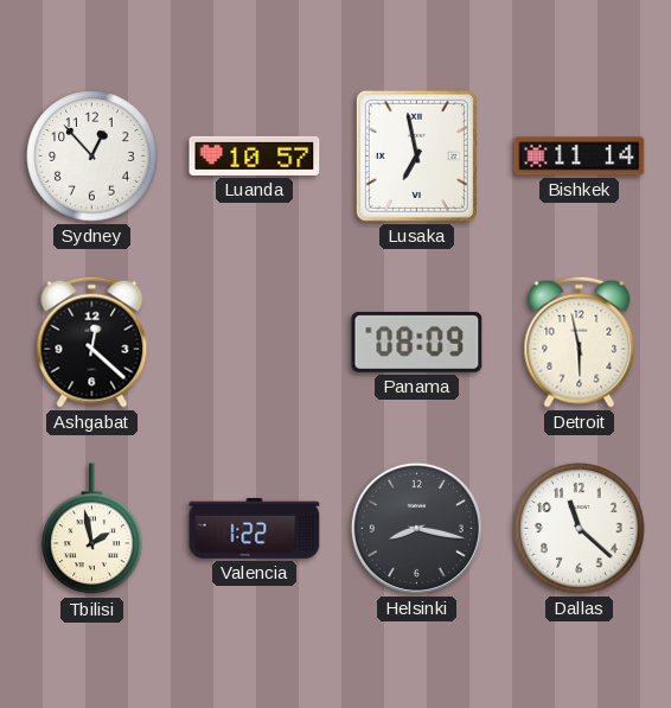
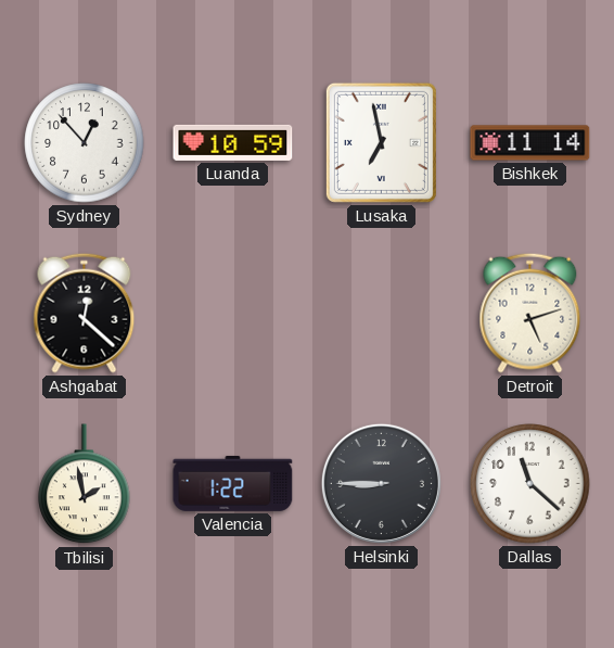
Luanda: 10:57 -> 10:59
Panama: 08:09 -> none
Detroit: 5:58 -> 5:12
Helsinki: 8:17 -> 8:45
